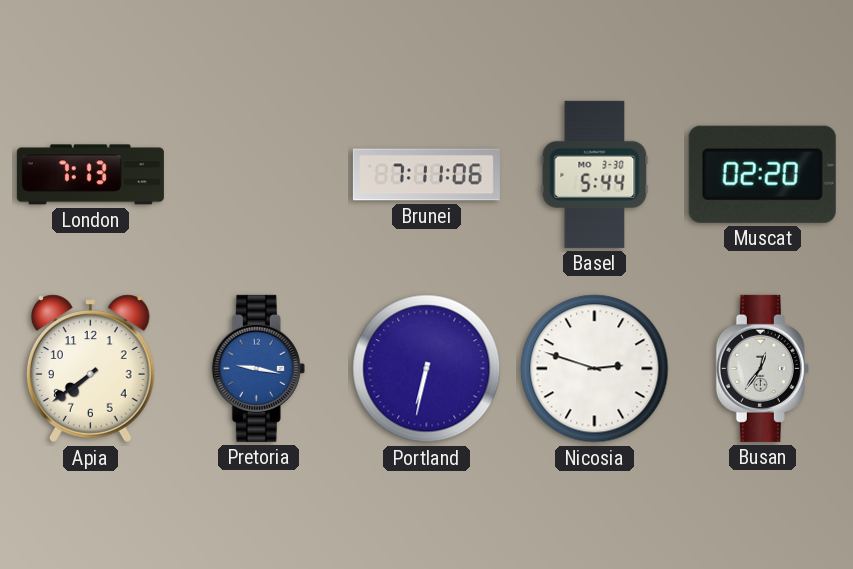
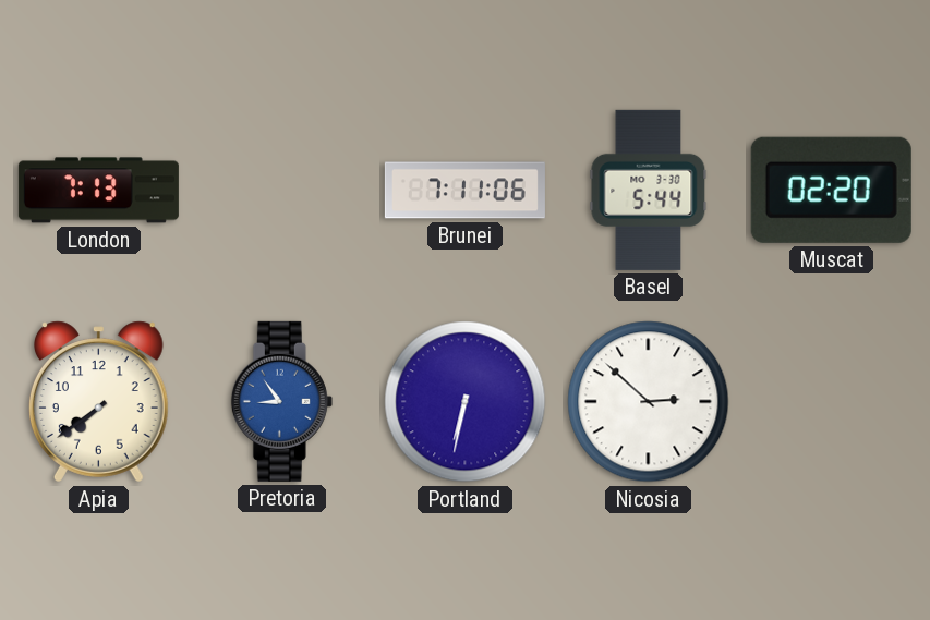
Pretoria: 9:17 -> 8:54
Nicosia: 2:48 -> 2:52
Busan: 12:36 -> none
